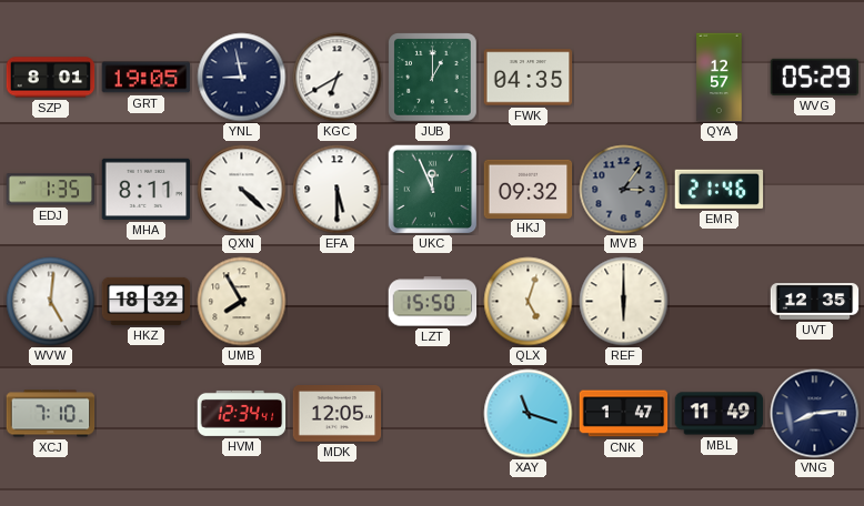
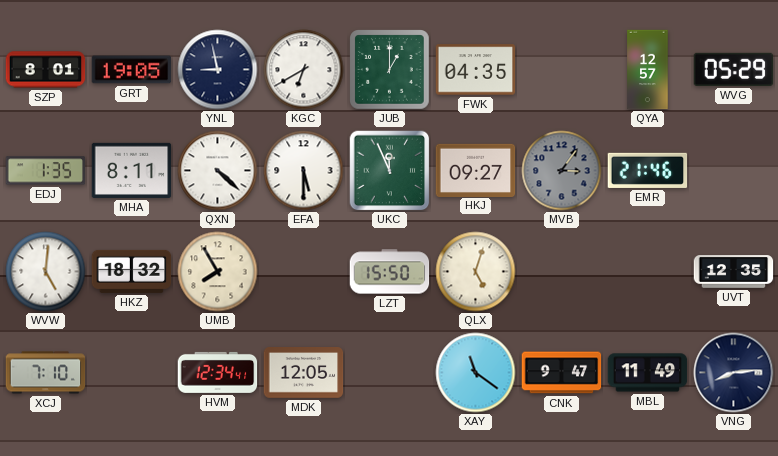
HKJ: 09:32 -> 09:27
REF: 6:00 -> none
XAY: 11:18 -> 11:21
CNK: 1:47 -> 9:47
